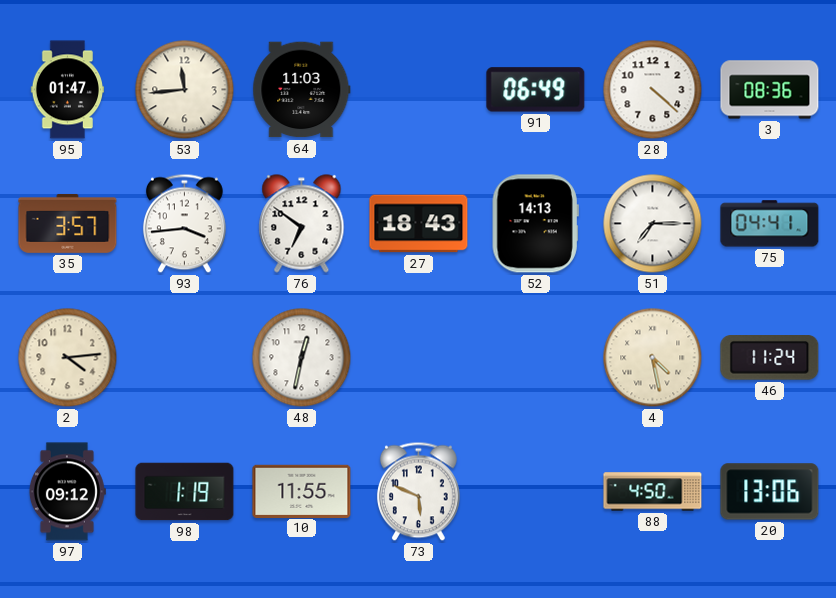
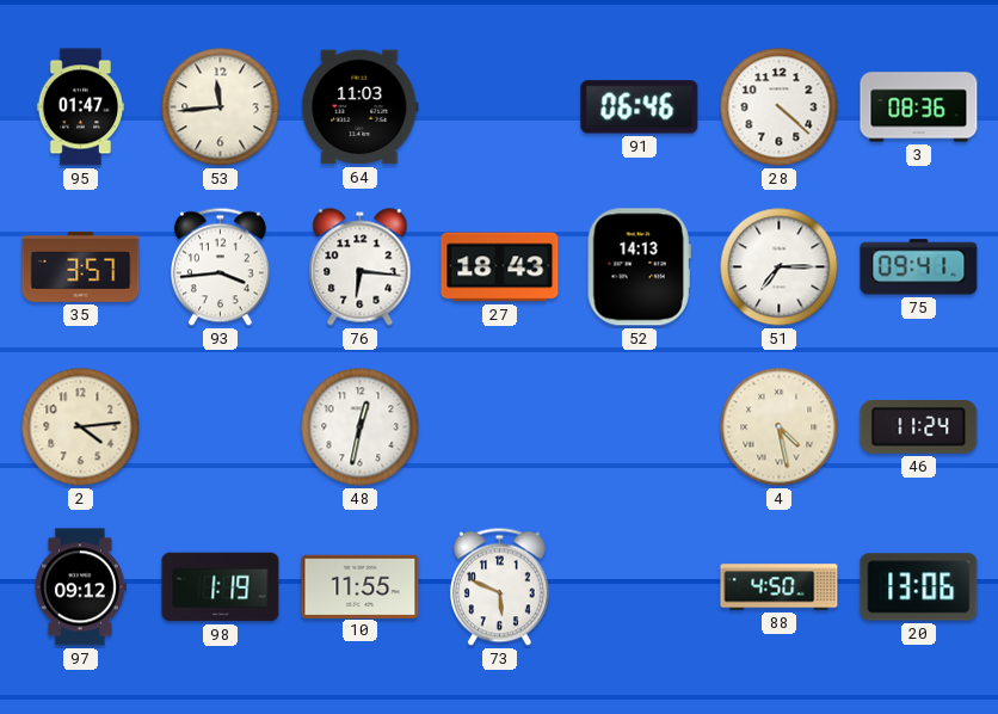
91: 06:49 -> 06:46
76: 6:51 -> 6:16
75: 04:41 -> 09:41
